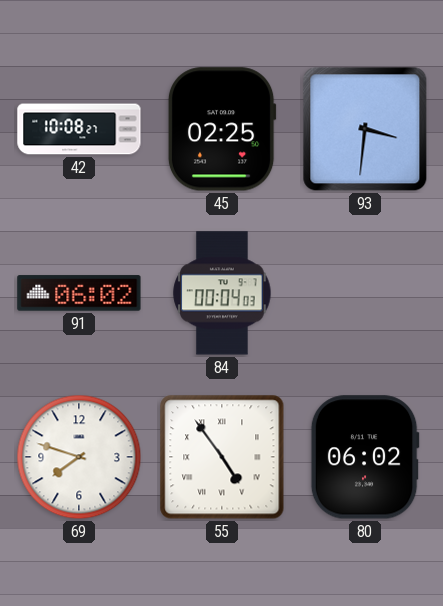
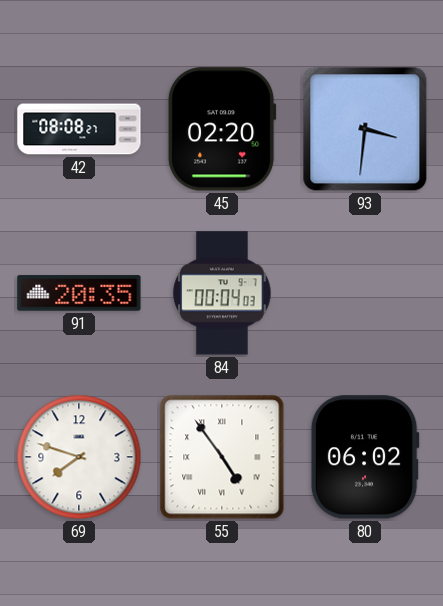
42: 10:08 -> 08:08
45: 02:25 -> 02:20
91: 06:02 -> 20:35
